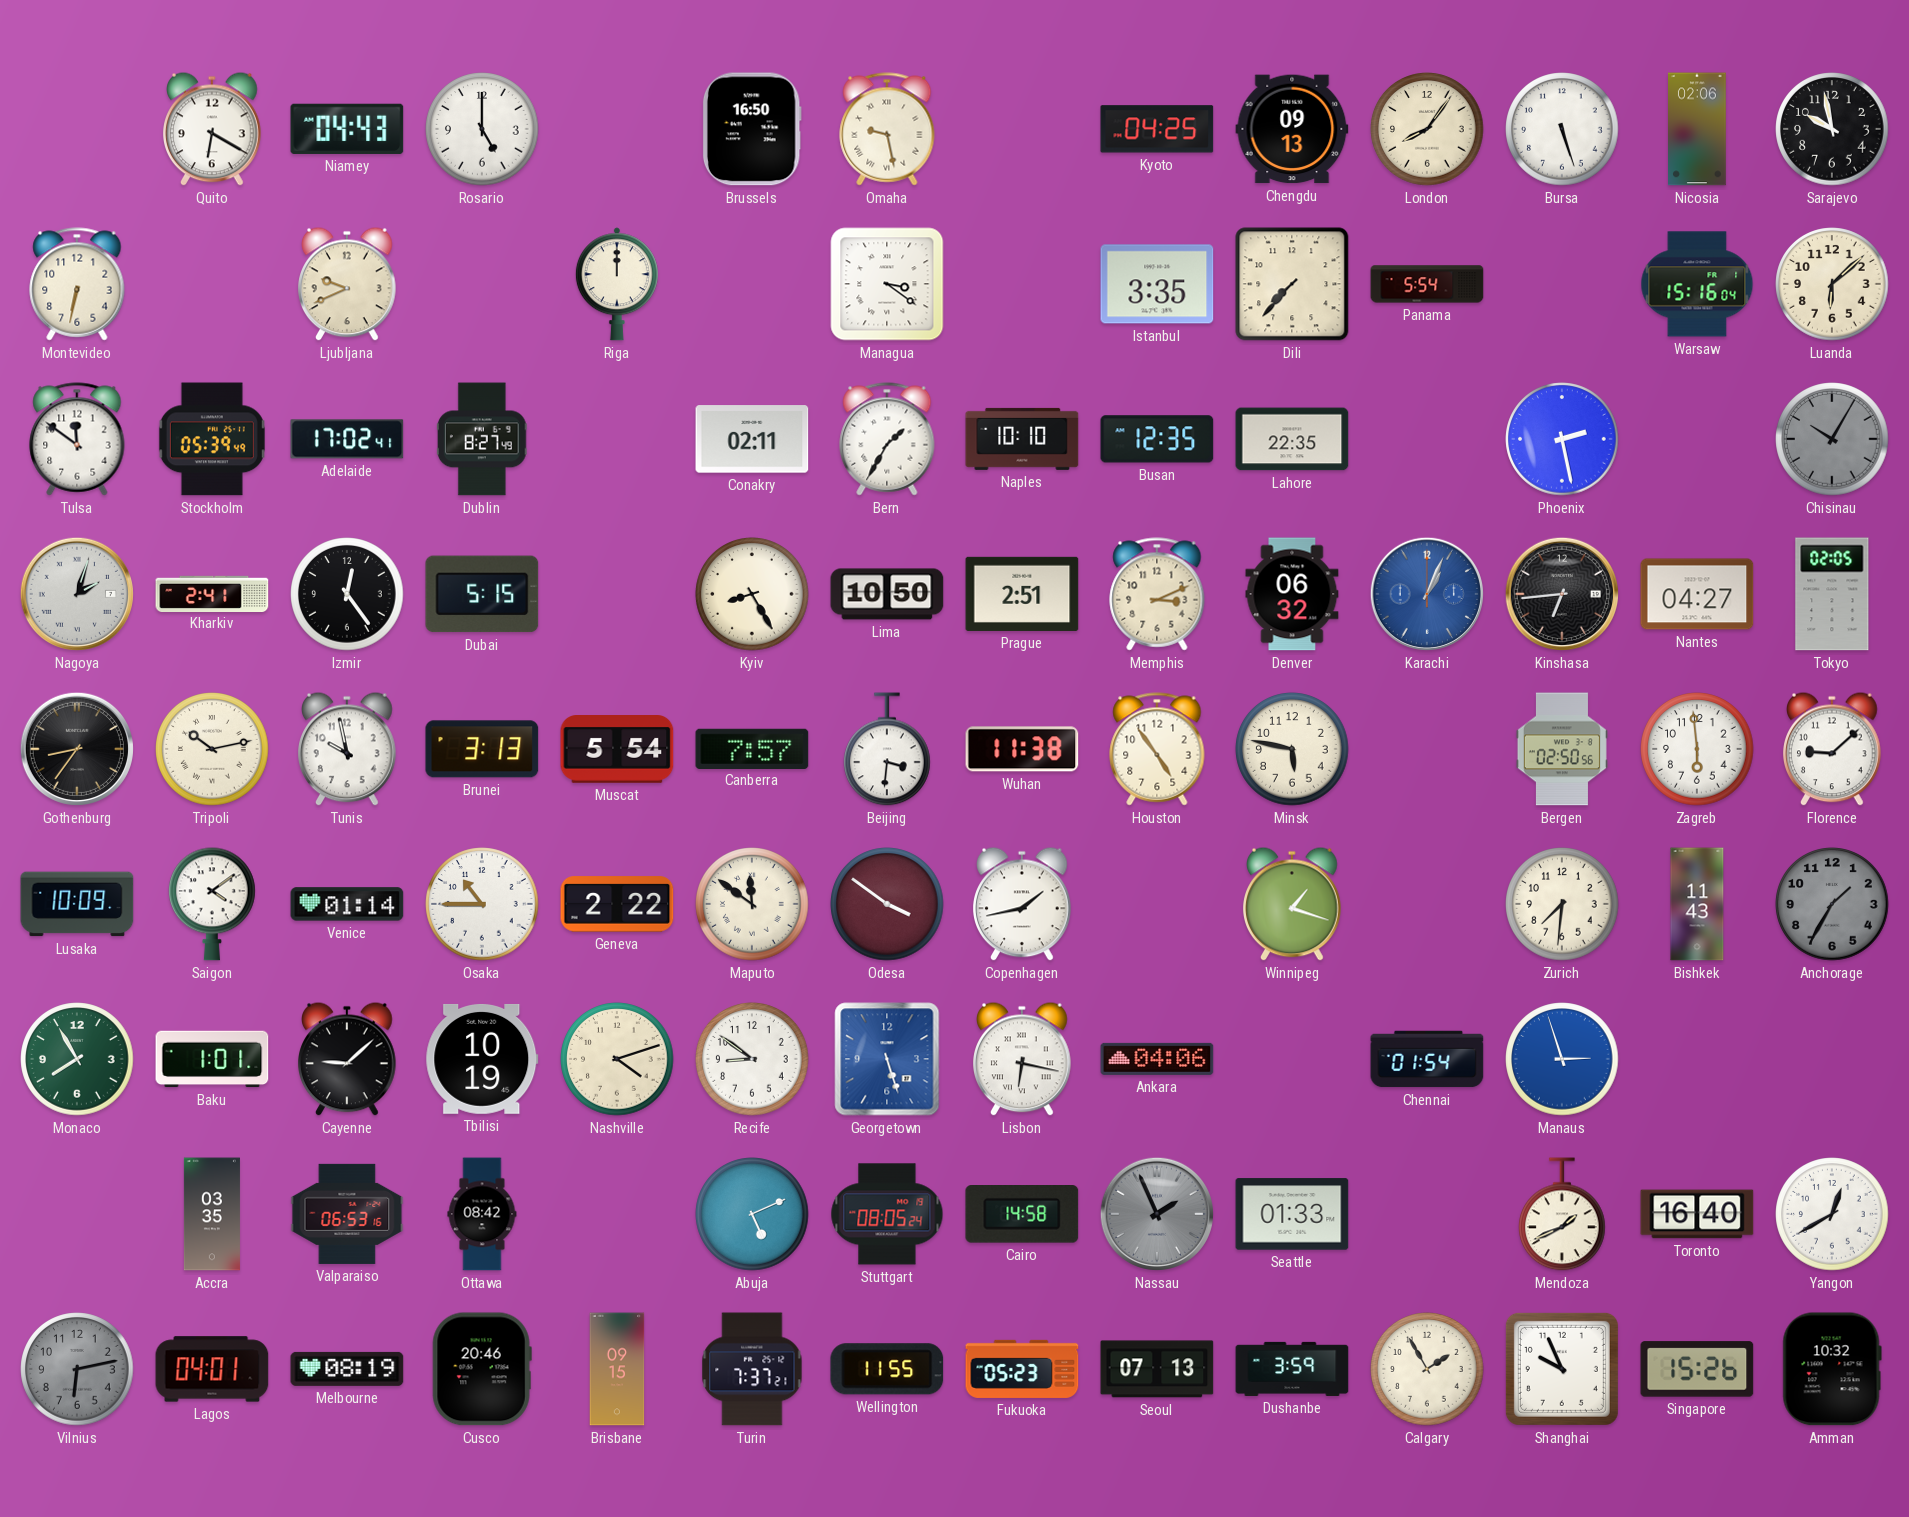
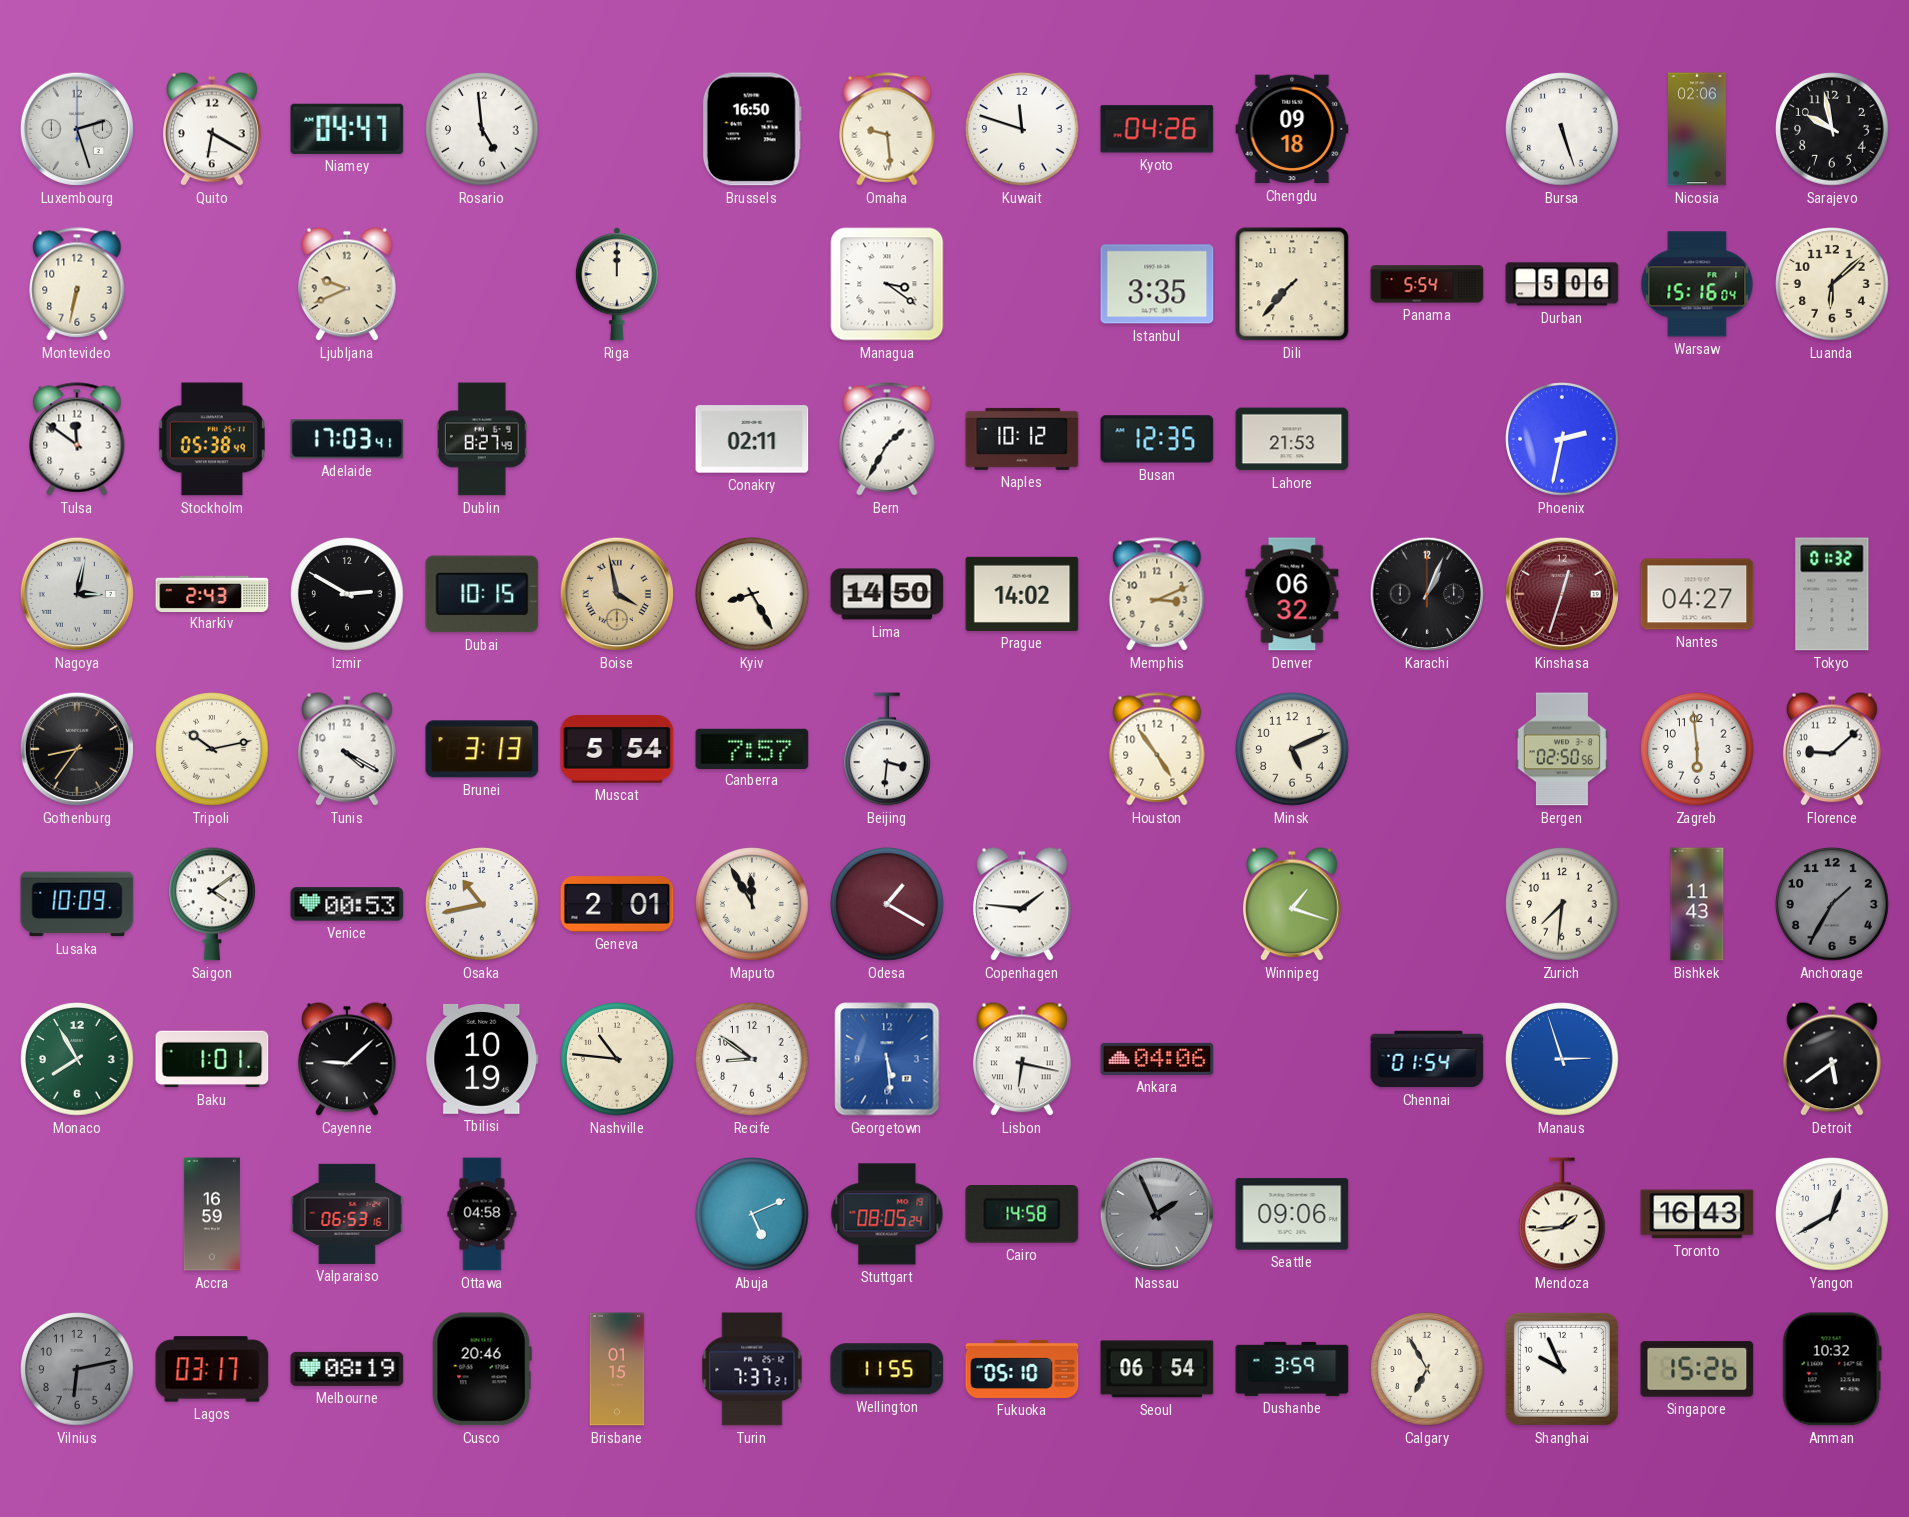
Luxembourg: none -> 2:27
Niamey: 04:43 -> 04:47
Rosario: 5:00 -> 4:59
Omaha: 9:28 -> 9:29
Kuwait: none -> 11:48
Kyoto: 04:25 -> 04:26
Chengdu: 09:13 -> 09:18
London: 8:06 -> none
Durban: none -> 5:06
Stockholm: 05:39 -> 05:38
Adelaide: 17:02 -> 17:03
Naples: 10:10 -> 10:12
Lahore: 22:35 -> 21:53
Phoenix: 2:28 -> 2:32
Chisinau: 10:05 -> none
Nagoya: 2:03 -> 3:02
Kharkiv: 2:41 -> 2:43
Izmir: 12:24 -> 2:50
Dubai: 5:15 -> 10:15
Boise: none -> 3:58
Lima: 10:50 -> 14:50
Prague: 2:51 -> 14:02
Karachi dial: blue -> black
Kinshasa: 6:44 -> 12:33
Kinshasa dial: black -> burgundy
Tokyo: 02:05 -> 01:32
Tunis: 9:58 -> 4:20
Wuhan: 11:38 -> none
Minsk: 5:47 -> 5:11
Venice: 01:14 -> 00:53
Osaka: 10:45 -> 10:43
Geneva: 2:22 -> 2:01
Maputo: 11:51 -> 11:55
Odesa: 3:51 -> 1:20
Copenhagen: 1:43 -> 1:46
Nashville: 4:12 -> 10:46
Georgetown: 5:27 -> 5:29
Detroit: none -> 5:39
Accra: 03:35 -> 16:59
Ottawa: 08:42 -> 04:58
Seattle: 01:33 -> 09:06
Mendoza: 1:41 -> 1:44
Toronto: 16:40 -> 16:43
Lagos: 04:01 -> 03:17
Brisbane: 09:15 -> 01:15
Fukuoka: 05:23 -> 05:10
Seoul: 07:13 -> 06:54
Calgary: 1:55 -> 6:55
